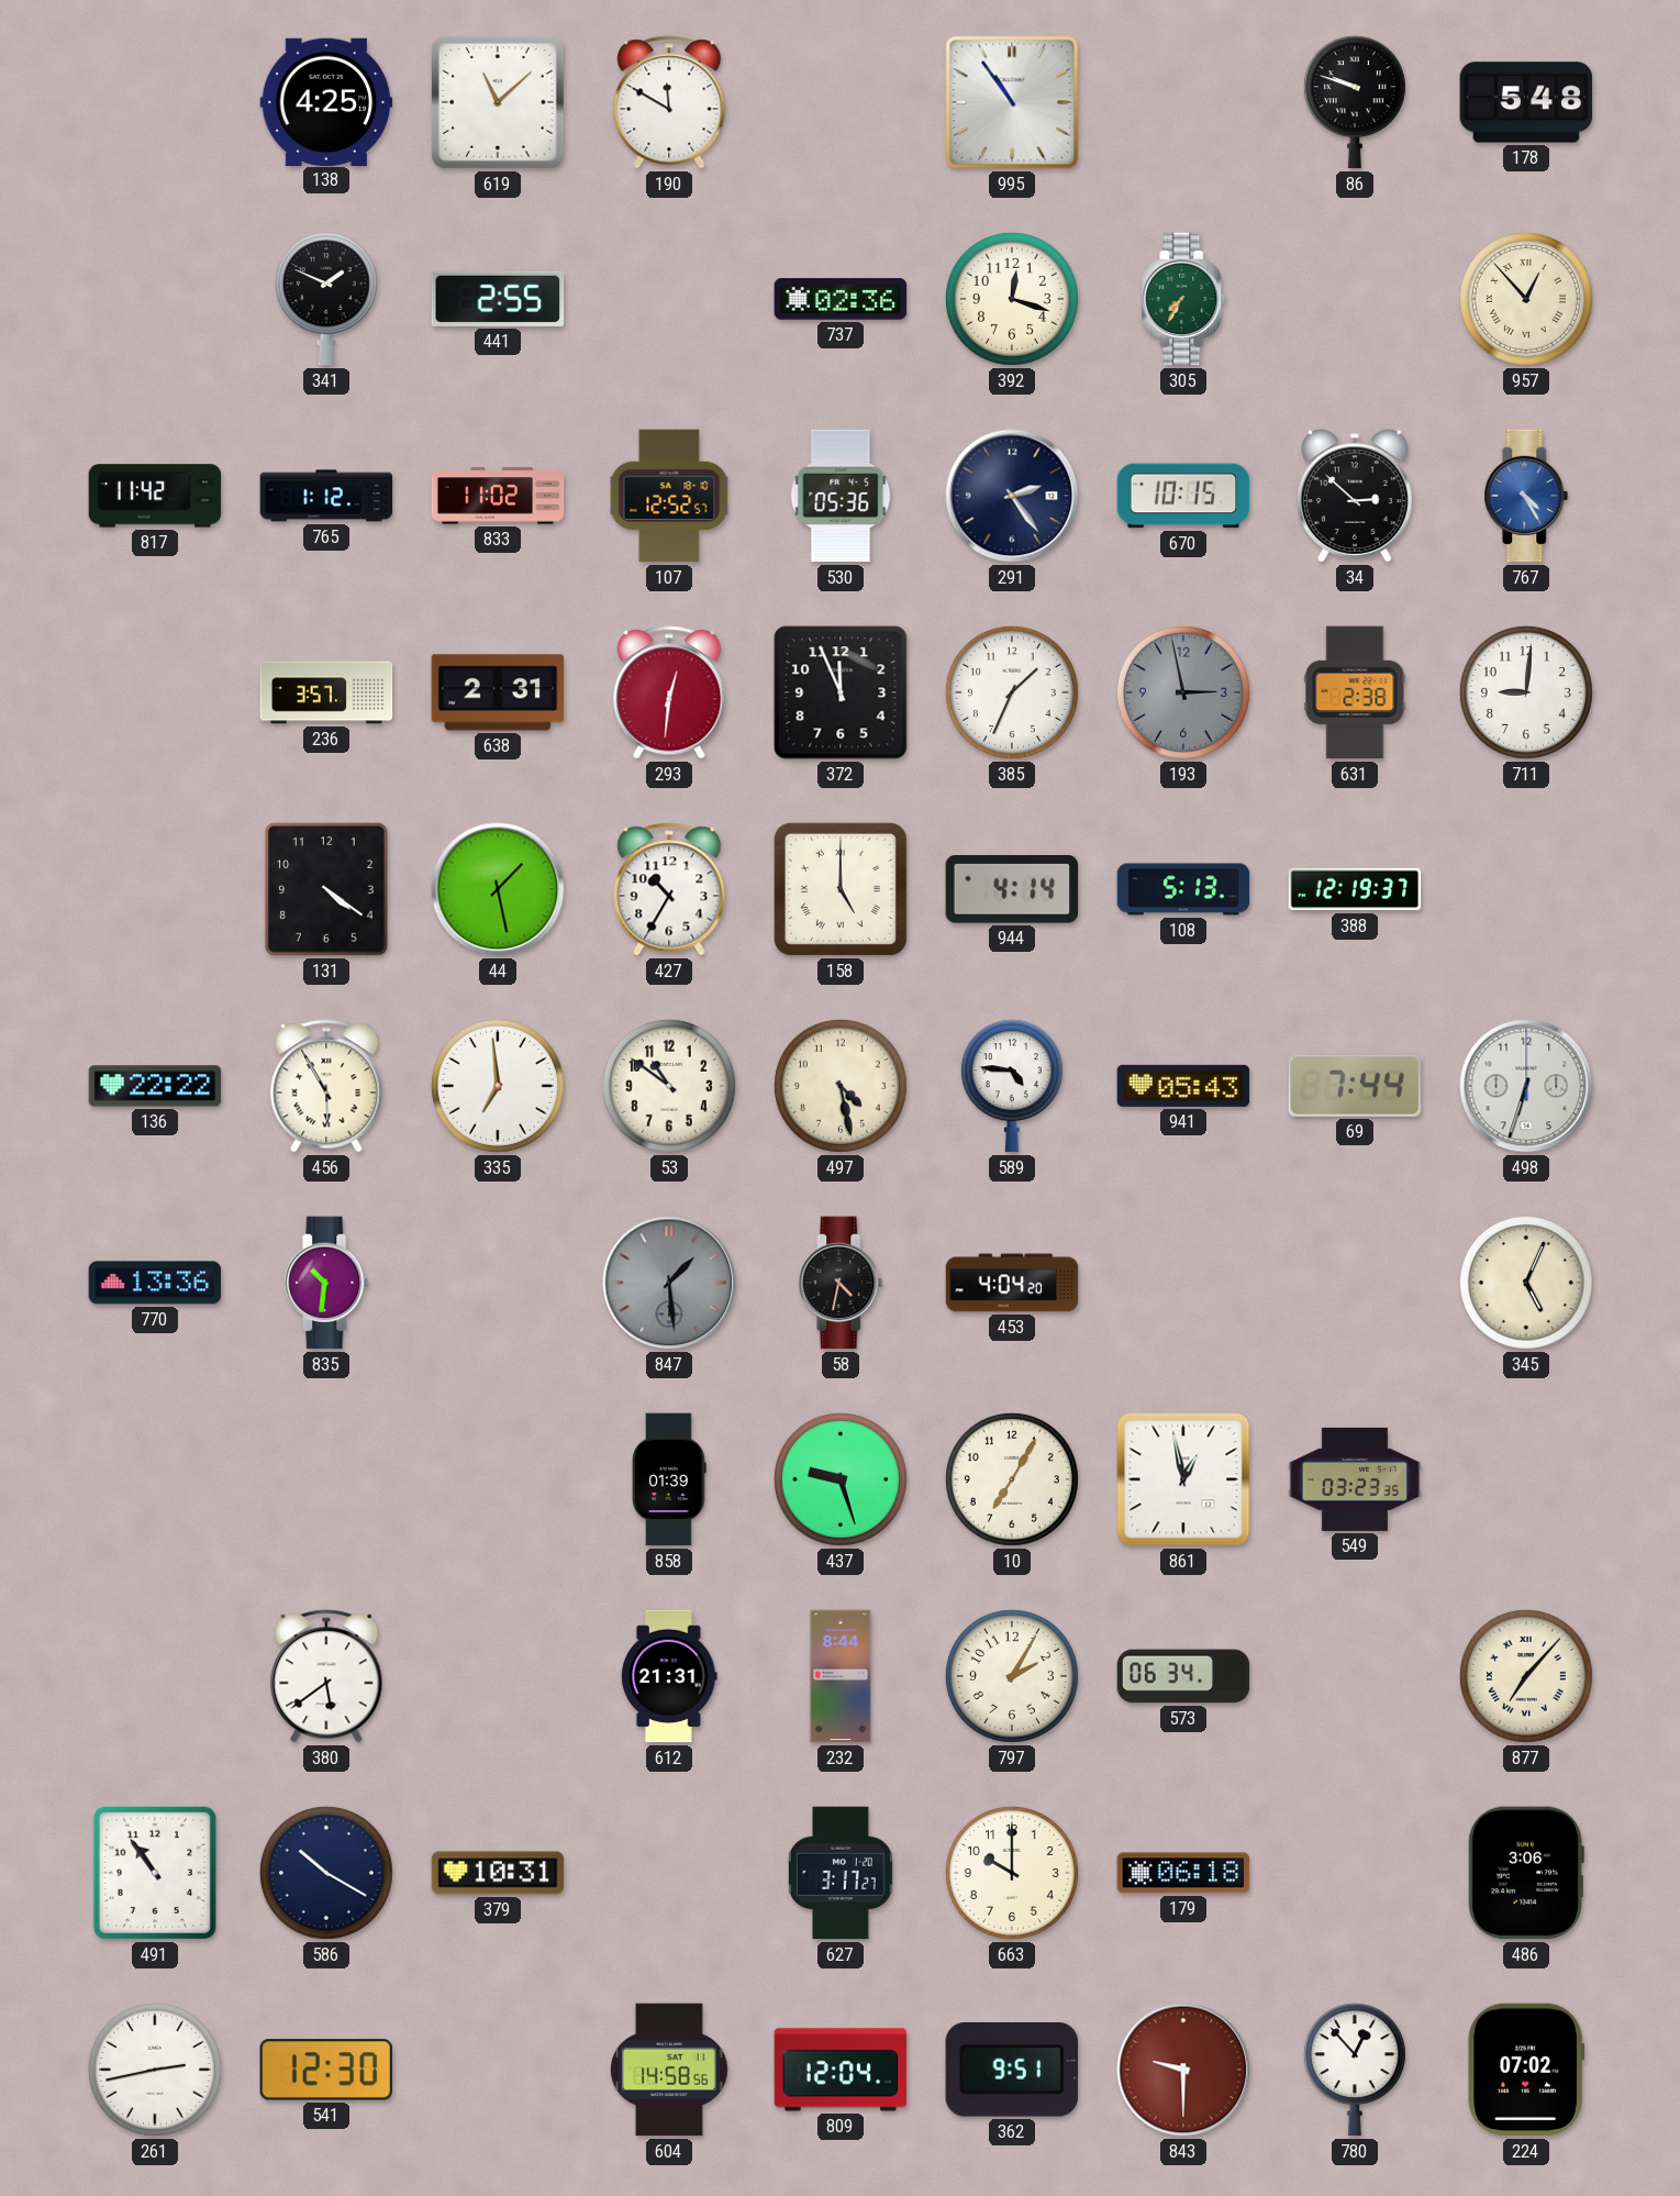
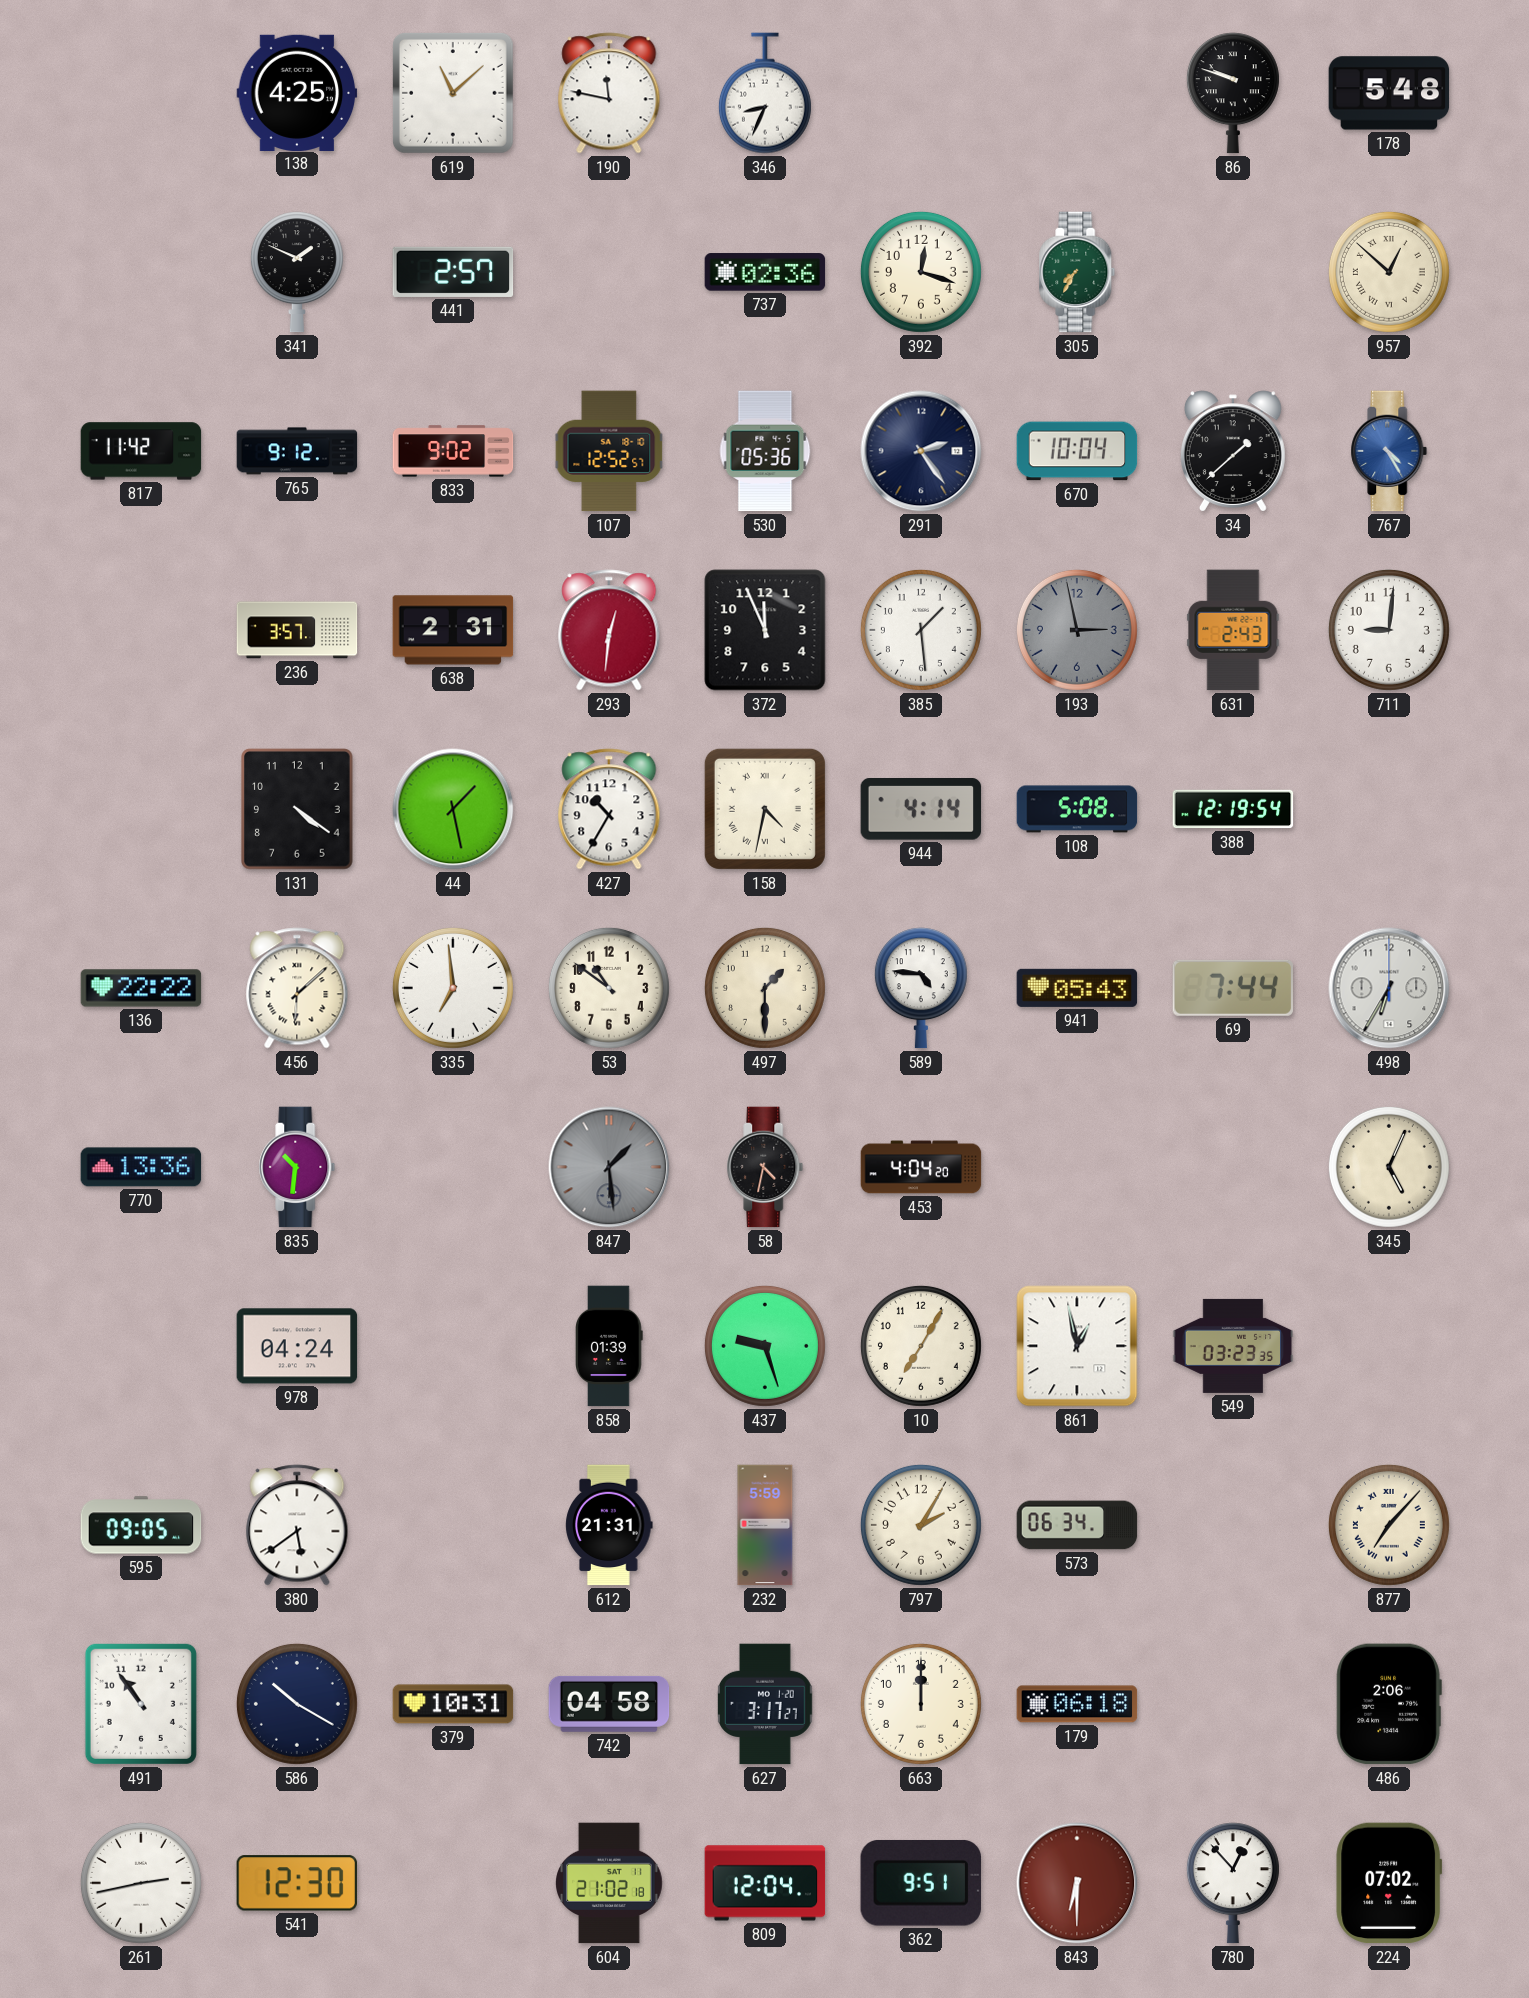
190: 11:50 -> 11:47
346: none -> 8:34
995: 10:54 -> none
441: 2:55 -> 2:57
957: 12:53 -> 12:52
765: 1:12 -> 9:12
833: 11:02 -> 9:02
670: 10:15 -> 10:04
34: 2:52 -> 1:38
385: 1:34 -> 1:29
631: 2:38 -> 2:43
158: 5:00 -> 4:32
108: 5:13 -> 5:08
388: 12:19:37 -> 12:19:54
456: 5:55 -> 6:08
497: 4:28 -> 1:30
498: 6:33 -> 6:35
978: none -> 04:24
595: none -> 09:05
232: 8:44 -> 5:59
742: none -> 04:58
663: 10:00 -> 12:00
486: 3:06 -> 2:06
604: 14:58 -> 21:02
843: 9:30 -> 6:30
